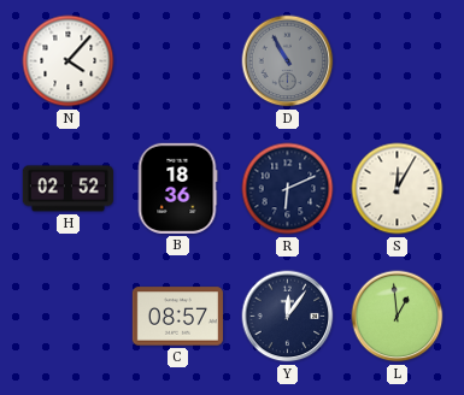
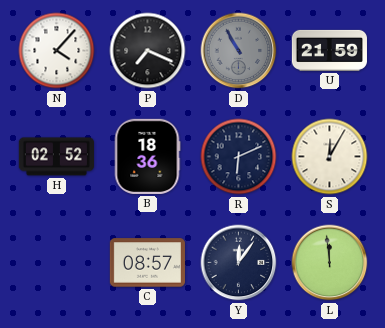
P: none -> 7:19
U: none -> 21:59
L: 12:59 -> 11:59
